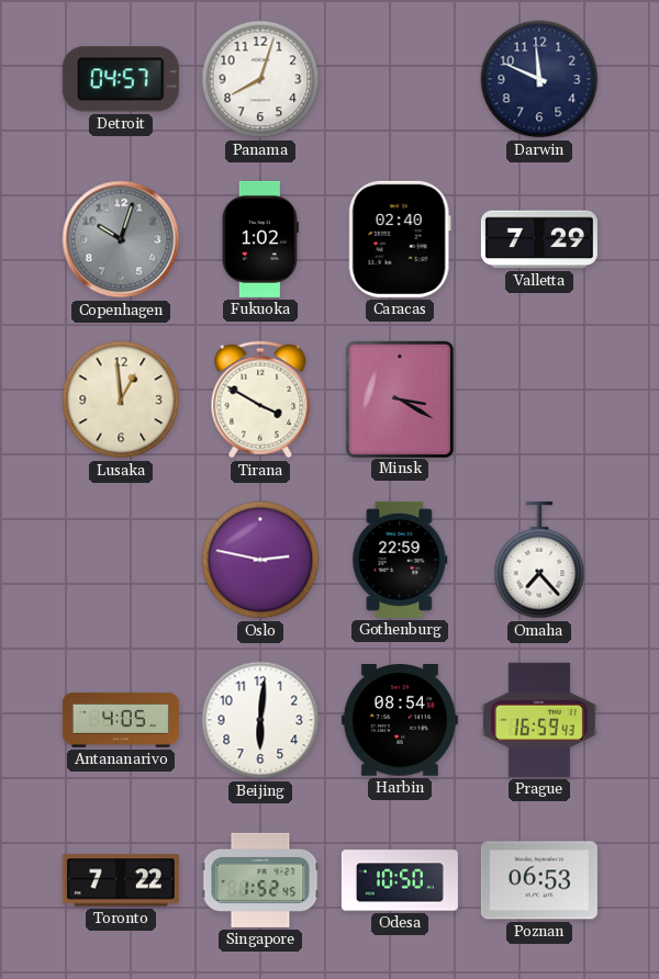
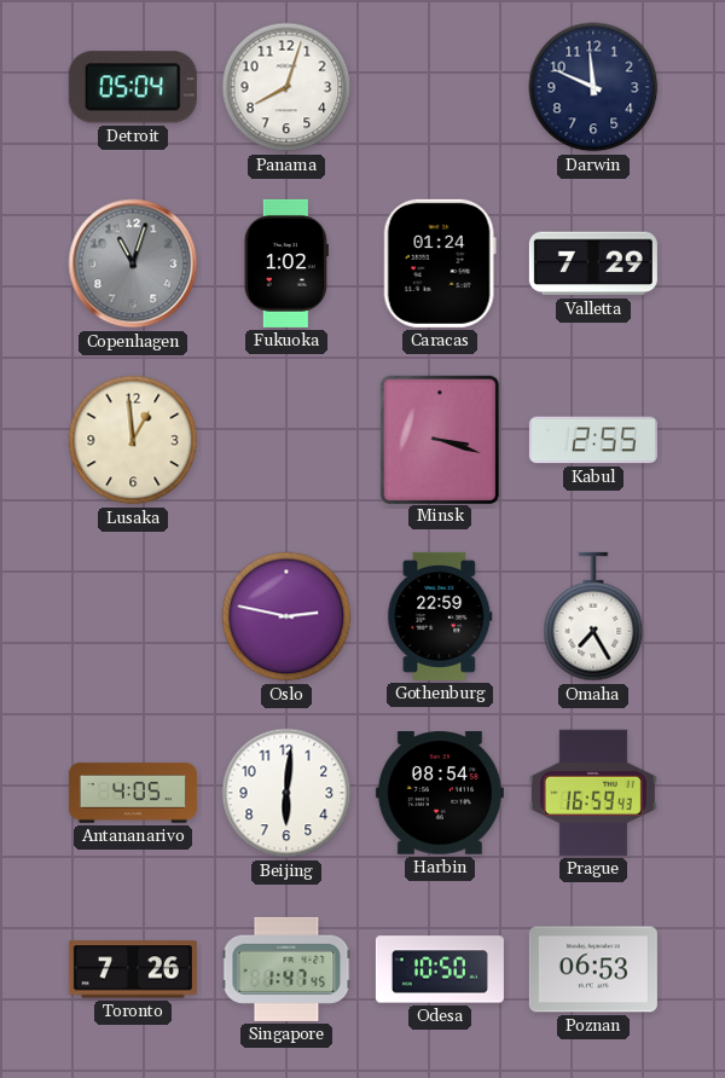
Detroit: 04:57 -> 05:04
Copenhagen: 10:03 -> 11:03
Caracas: 02:40 -> 01:24
Tirana: 3:50 -> none
Minsk: 3:20 -> 3:18
Kabul: none -> 2:55
Omaha: 7:23 -> 7:25
Toronto: 7:22 -> 7:26
Singapore: 1:52 -> 1:47
